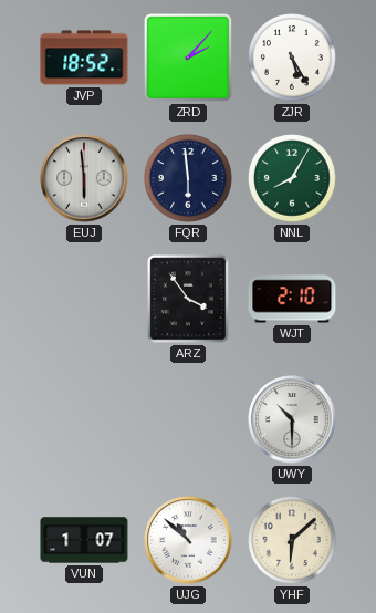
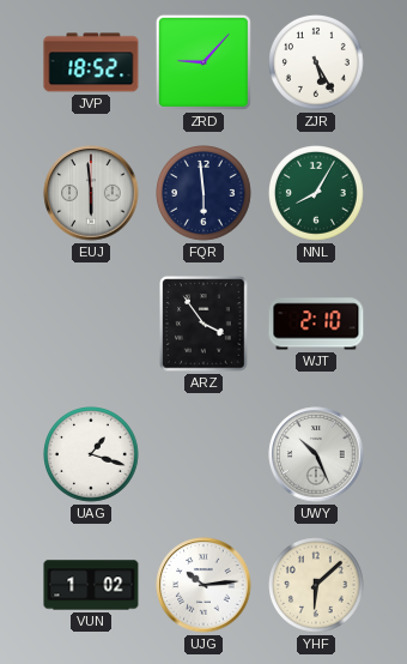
ZRD: 2:07 -> 9:07
UAG: none -> 1:18
UWY: 10:30 -> 10:26
VUN: 1:07 -> 1:02
UJG: 10:52 -> 10:14
